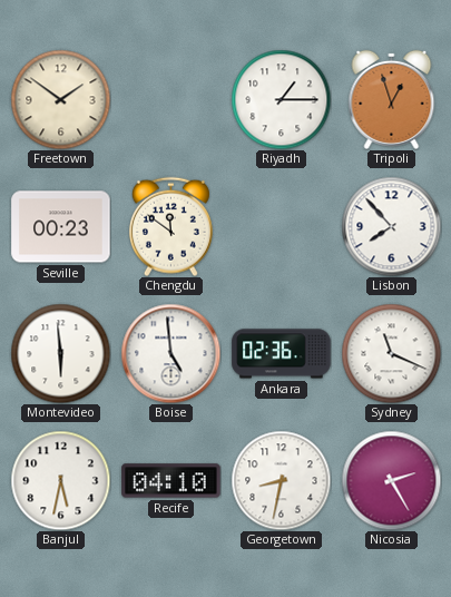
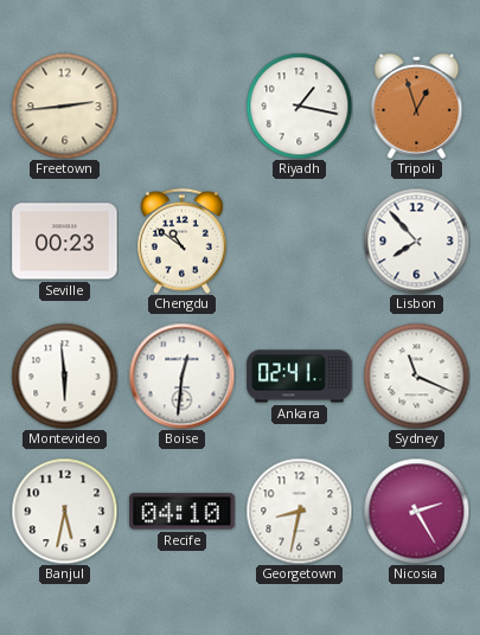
Freetown: 1:51 -> 2:44
Riyadh: 1:15 -> 1:17
Chengdu: 11:51 -> 10:51
Boise: 4:59 -> 12:31
Ankara: 02:36 -> 02:41
